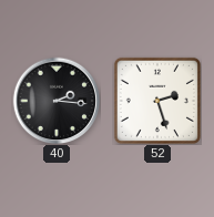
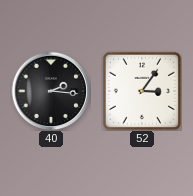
52: 2:27 -> 3:06
